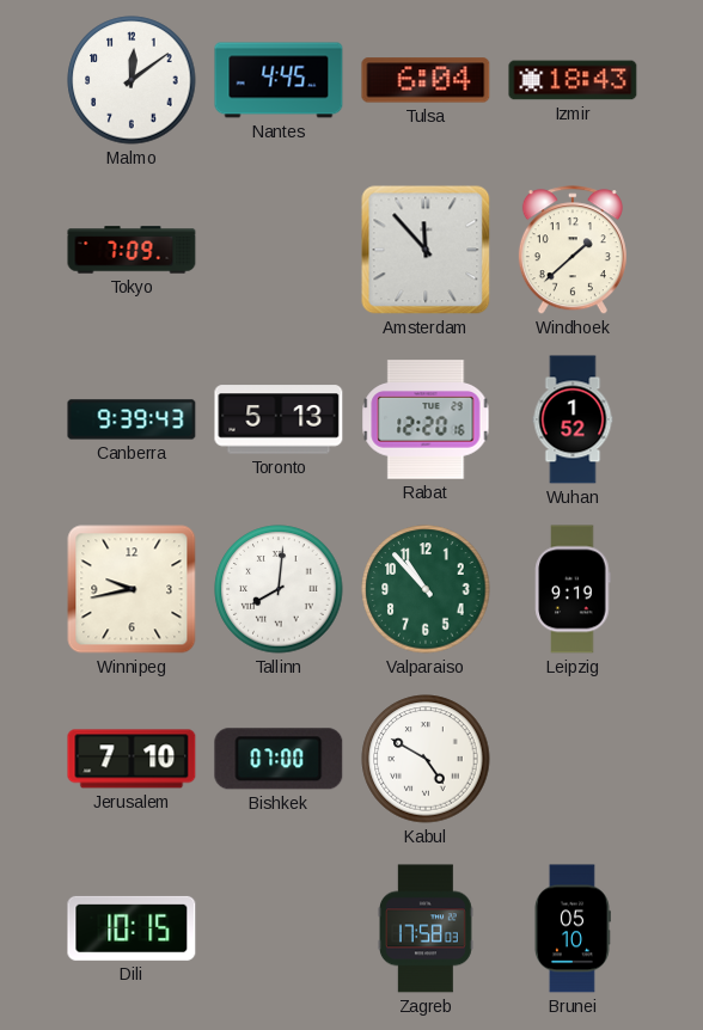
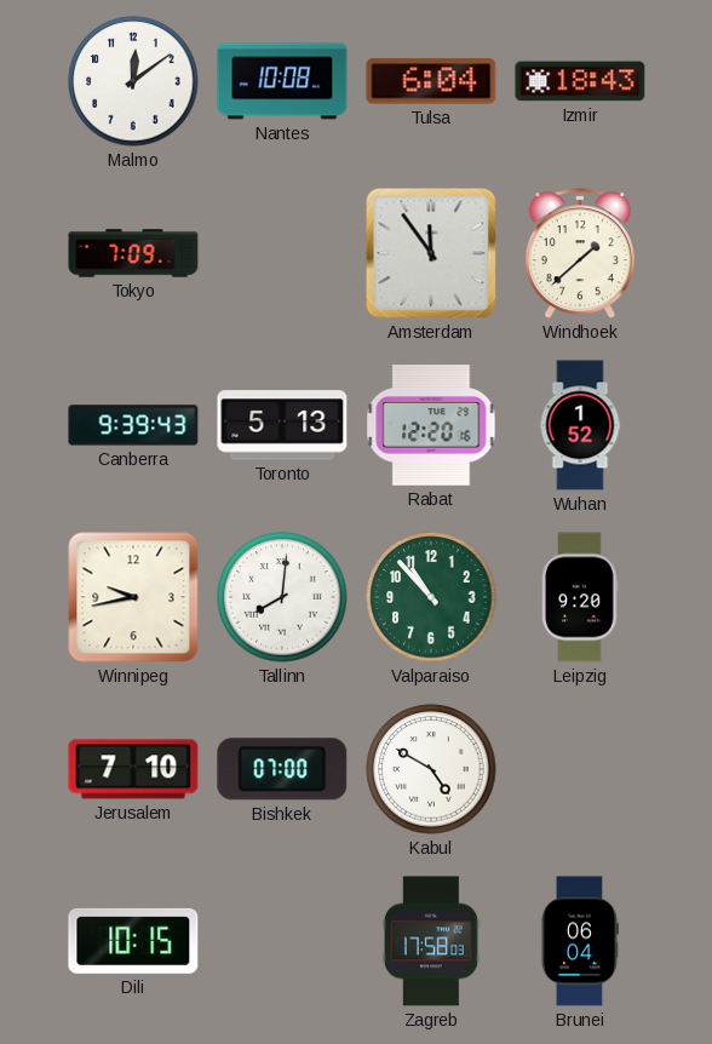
Nantes: 4:45 -> 10:08
Amsterdam: 11:53 -> 11:54
Leipzig: 9:19 -> 9:20
Brunei: 05:10 -> 06:04
